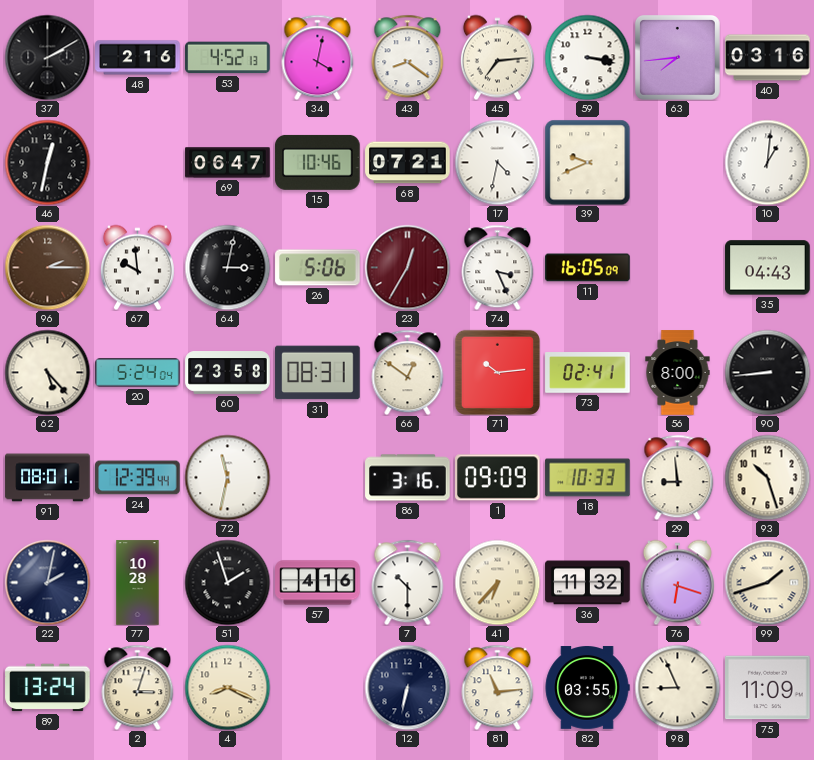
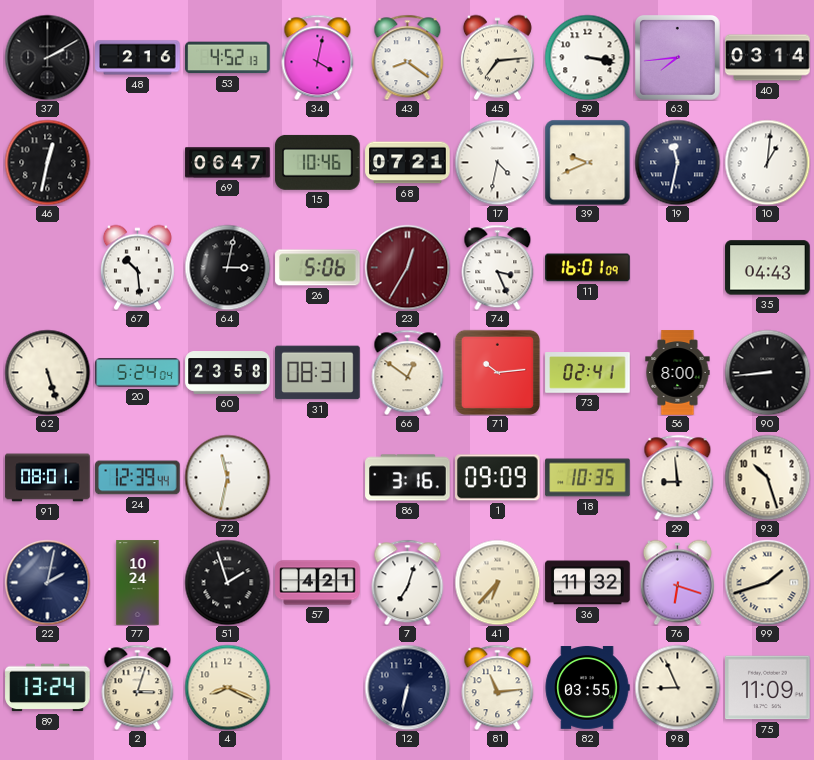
40: 03:16 -> 03:14
19: none -> 11:32
96: 2:15 -> none
67: 9:59 -> 10:29
11: 16:05 -> 16:01
62: 5:23 -> 5:27
18: 10:33 -> 10:35
77: 10:28 -> 10:24
57: 4:16 -> 4:21
7: 10:30 -> 7:03
